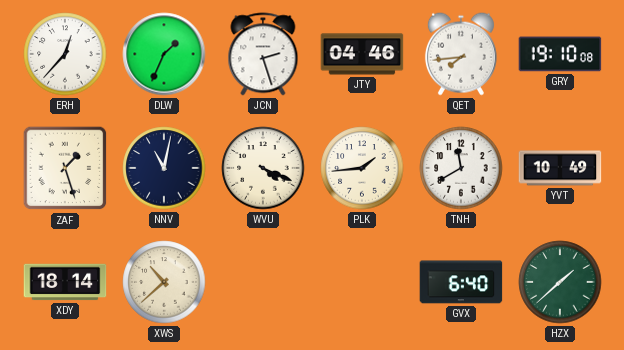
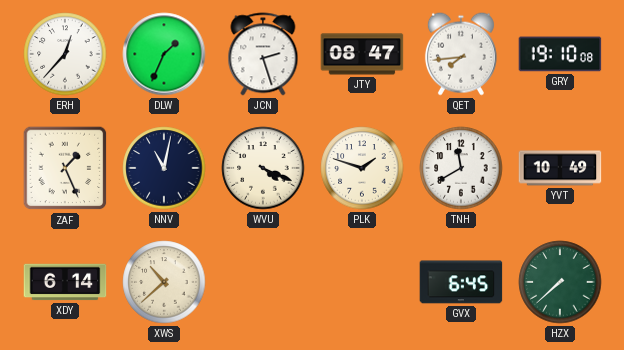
JTY: 04:46 -> 08:47
ZAF: 1:27 -> 1:26
PLK: 1:44 -> 1:48
XDY: 18:14 -> 6:14
GVX: 6:40 -> 6:45
HZX: 1:38 -> 7:38
